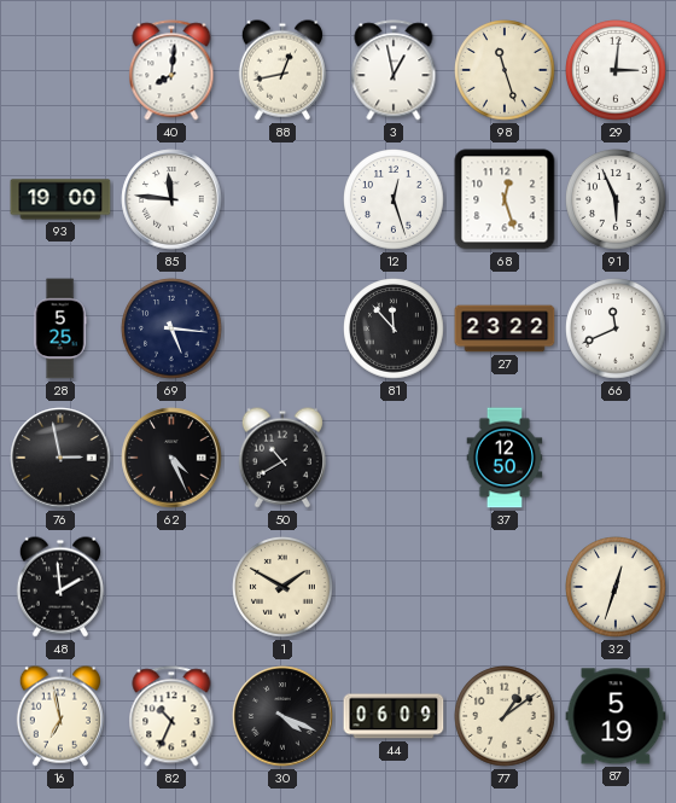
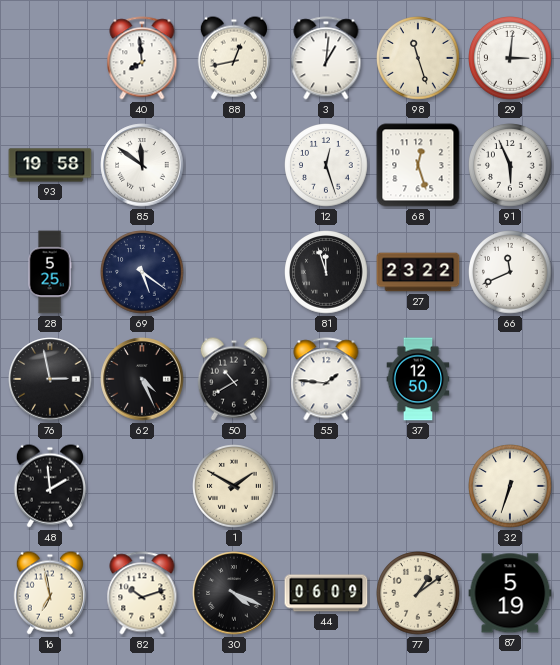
40: 8:01 -> 7:59
3: 12:58 -> 1:01
93: 19:00 -> 19:58
85: 11:46 -> 11:51
69: 5:16 -> 5:21
81: 11:53 -> 11:57
55: none -> 1:46
32: 12:33 -> 6:33
82: 10:34 -> 10:12
